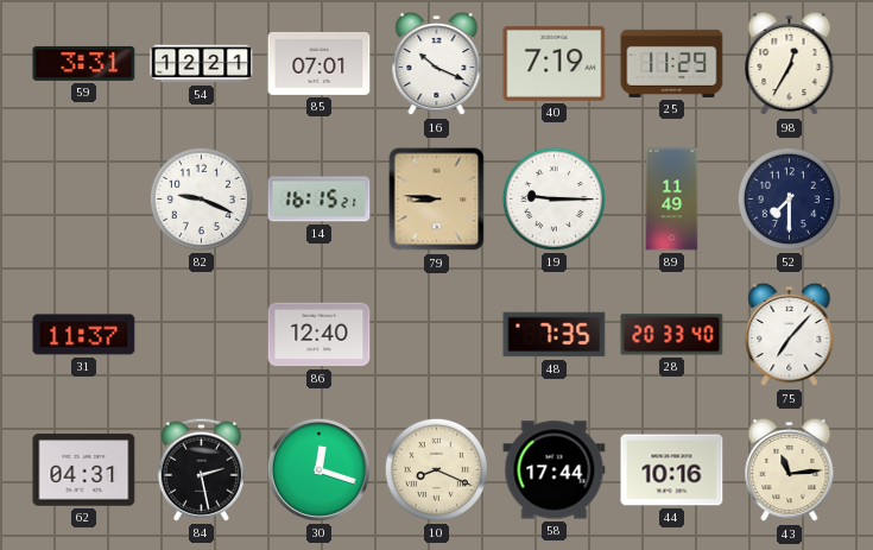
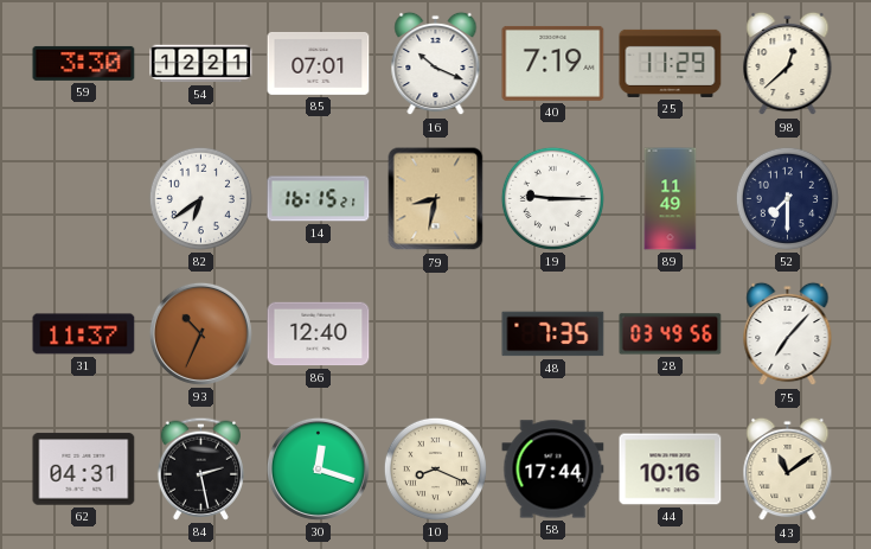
59: 3:31 -> 3:30
98: 12:35 -> 12:38
82: 9:19 -> 6:39
79: 8:46 -> 8:32
93: none -> 10:34
28: 20:33 -> 03:49
43: 11:14 -> 11:09
